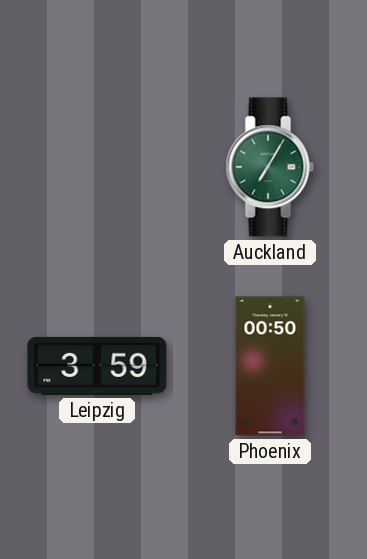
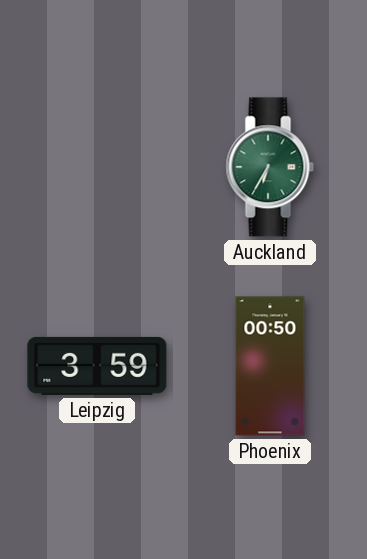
Auckland: 7:05 -> 6:35
